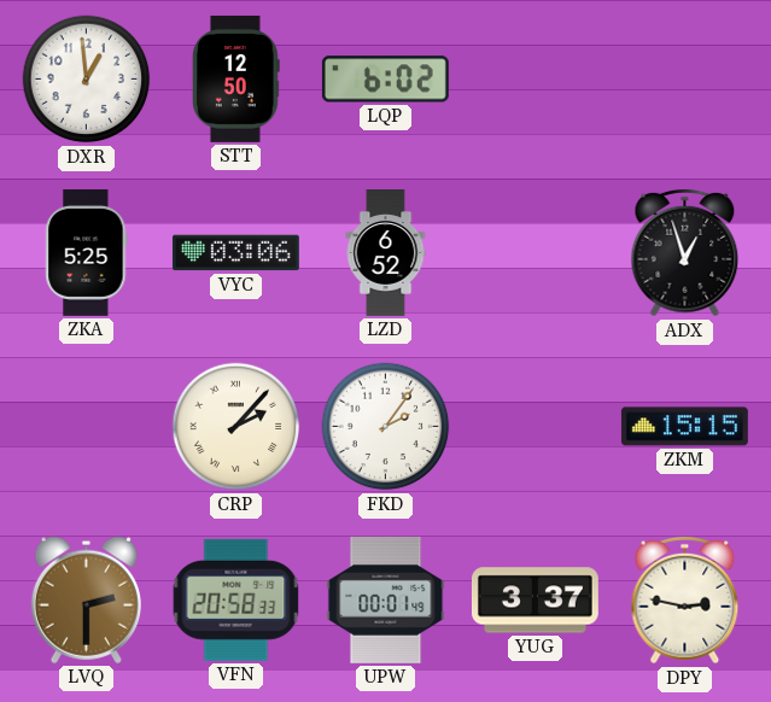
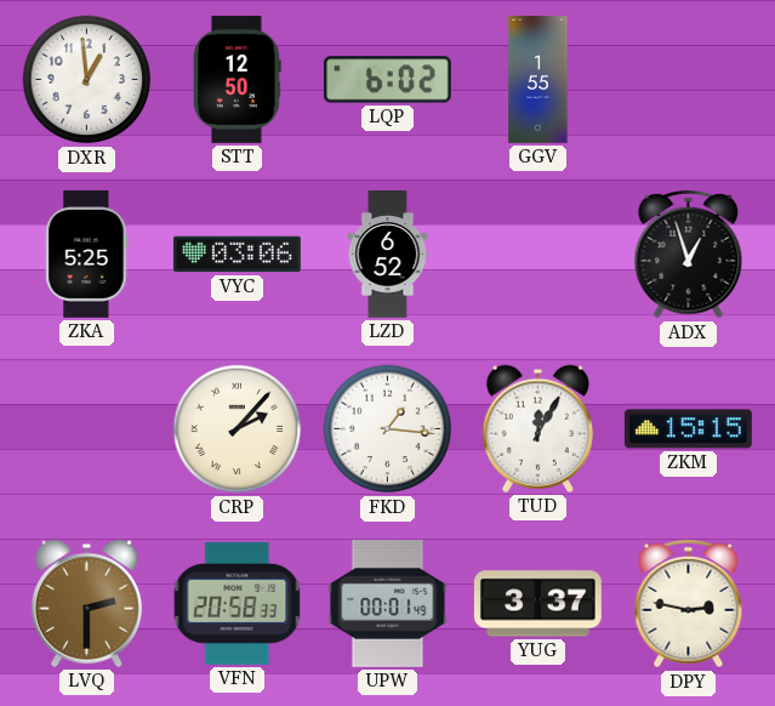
GGV: none -> 1:55
FKD: 2:06 -> 1:16
TUD: none -> 12:05
